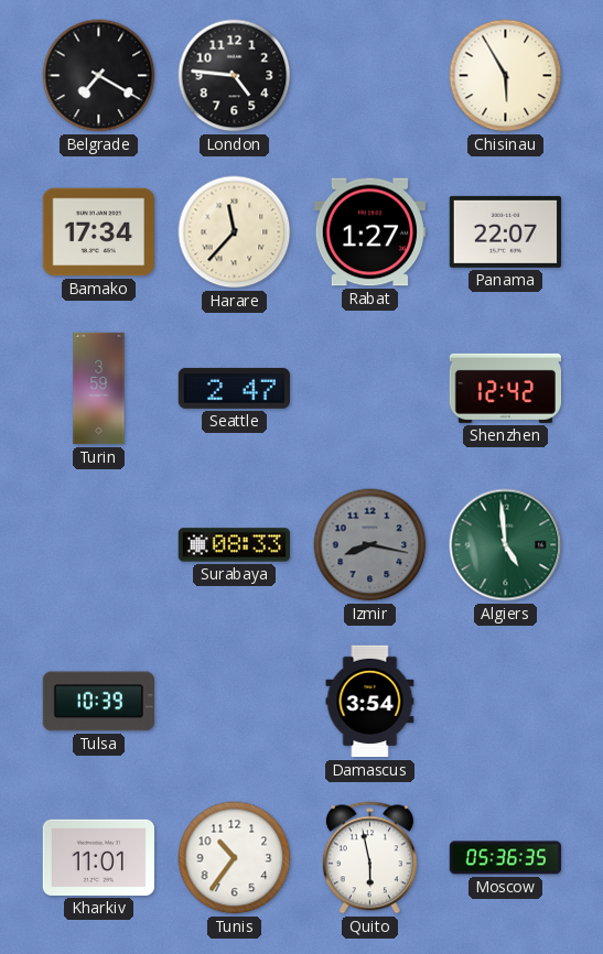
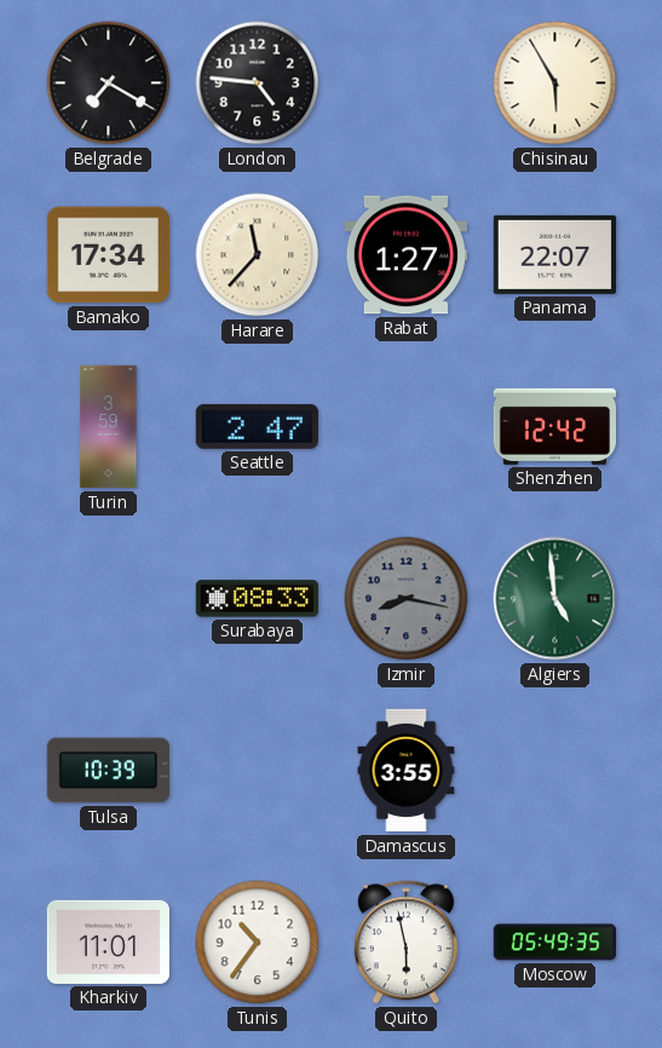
Damascus: 3:54 -> 3:55
Moscow: 05:36 -> 05:49
